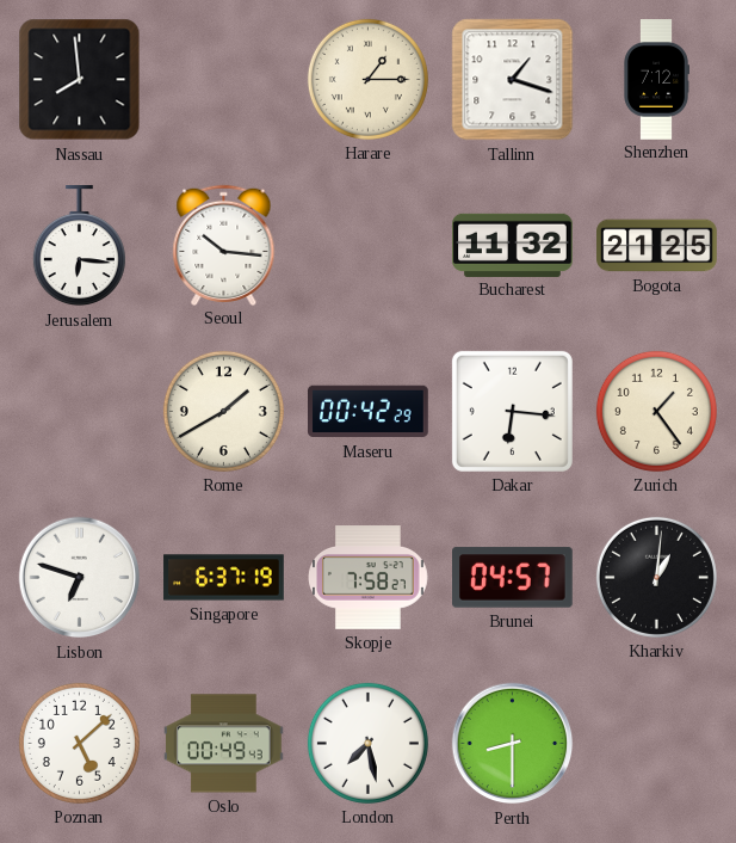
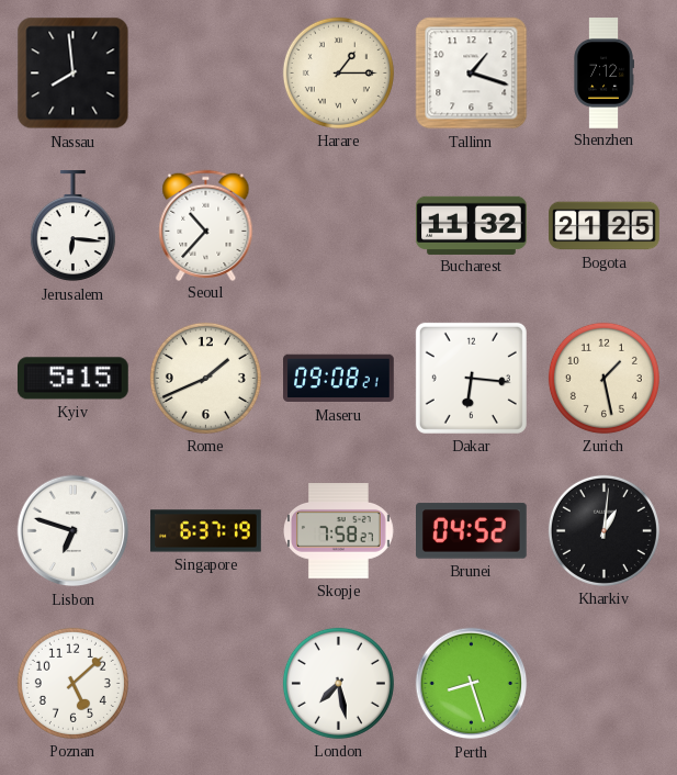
Seoul: 10:16 -> 10:37
Kyiv: none -> 5:15
Rome: 1:40 -> 1:41
Maseru: 00:42 -> 09:08
Zurich: 1:24 -> 1:28
Brunei: 04:57 -> 04:52
Oslo: 00:49 -> none
Perth: 8:30 -> 8:27
